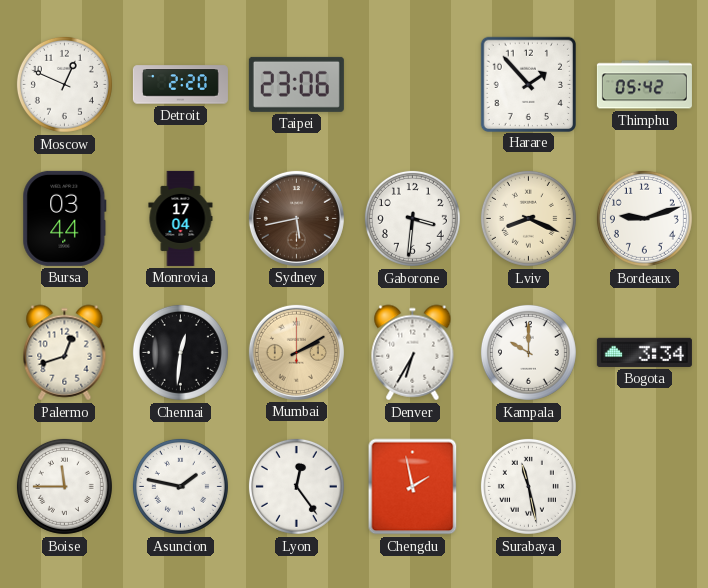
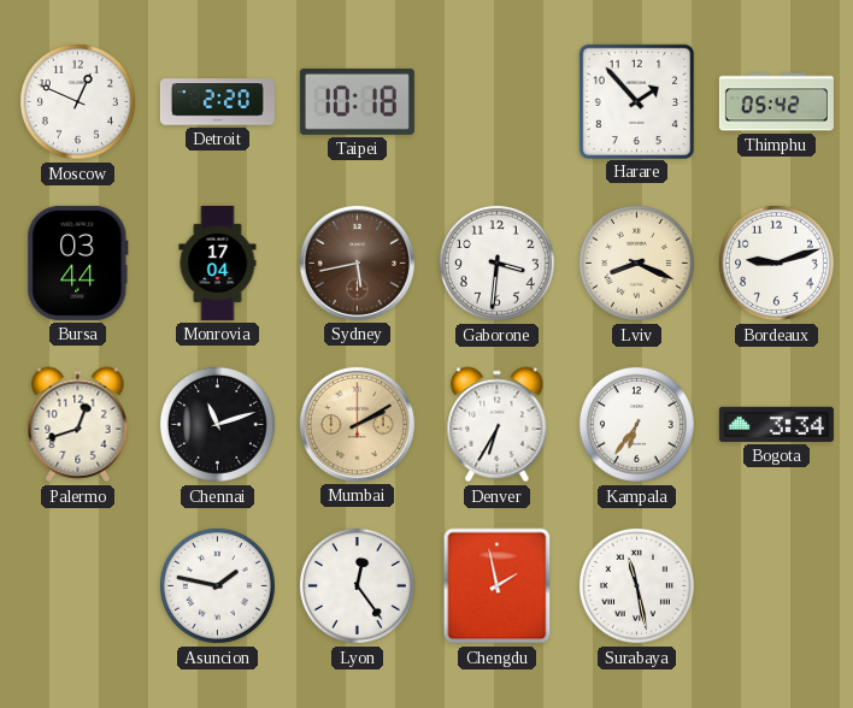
Taipei: 23:06 -> 10:18
Chennai: 12:31 -> 11:12
Kampala: 10:00 -> 6:36
Boise: 11:45 -> none
